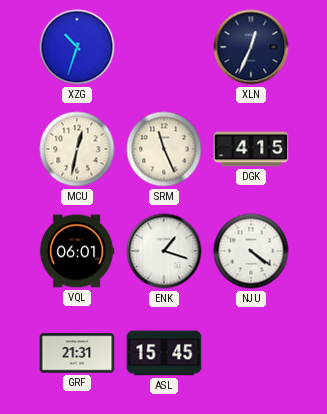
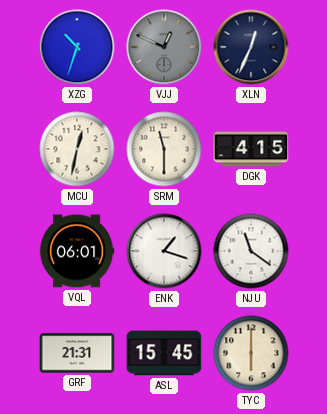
VJJ: none -> 12:49
SRM: 11:26 -> 11:30
NJU: 4:21 -> 11:21
TYC: none -> 6:00
